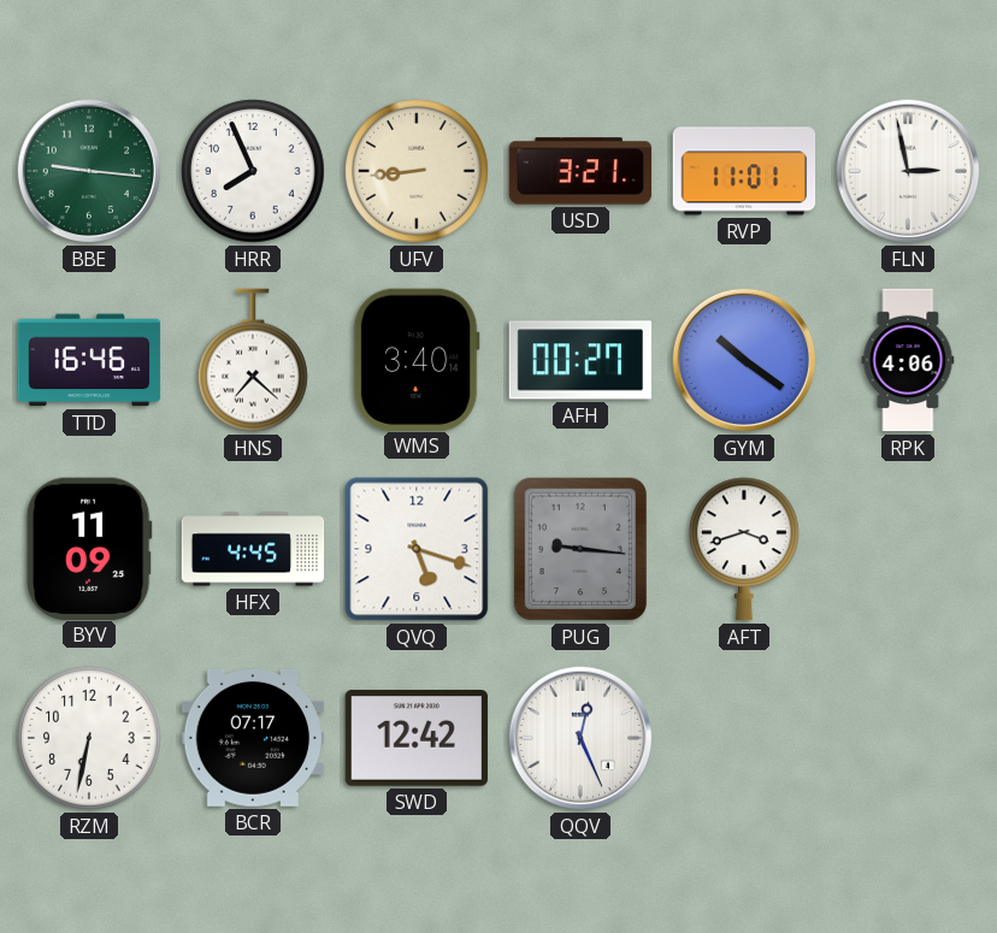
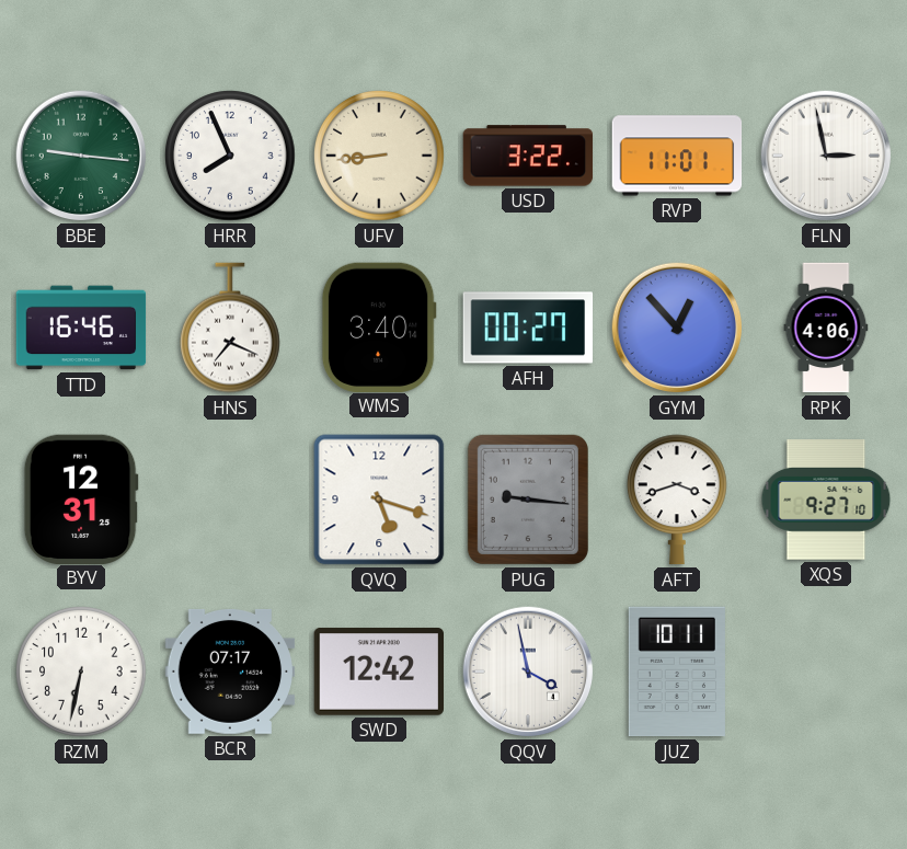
USD: 3:21 -> 3:22
HNS: 7:22 -> 7:19
GYM: 10:21 -> 12:53
BYV: 11:09 -> 12:31
HFX: 4:45 -> none
XQS: none -> 9:27
QQV: 12:26 -> 3:58
JUZ: none -> 10:11
